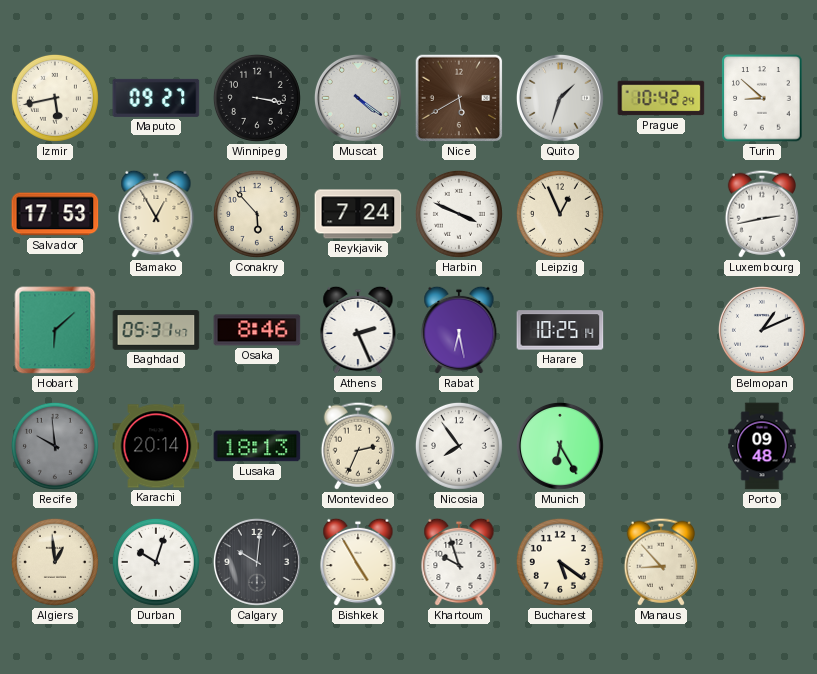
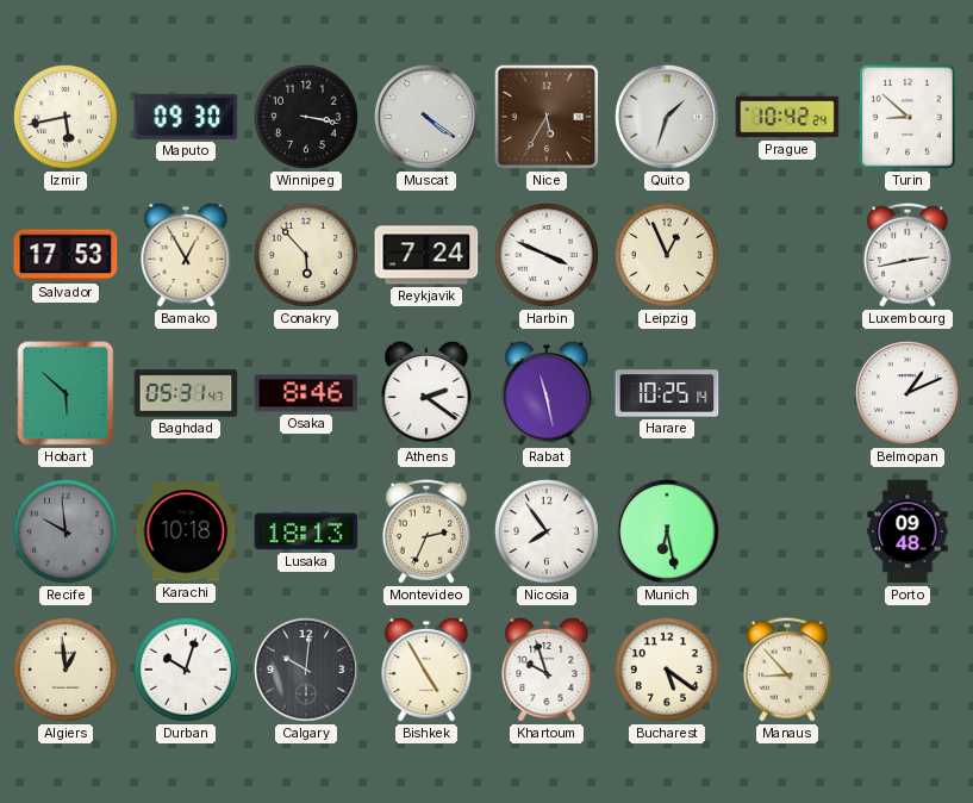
Maputo: 09:27 -> 09:30
Nice: 5:40 -> 5:35
Hobart: 6:08 -> 5:52
Athens: 2:26 -> 2:21
Rabat: 6:28 -> 11:28
Karachi: 20:14 -> 10:18
Munich: 6:25 -> 6:28
